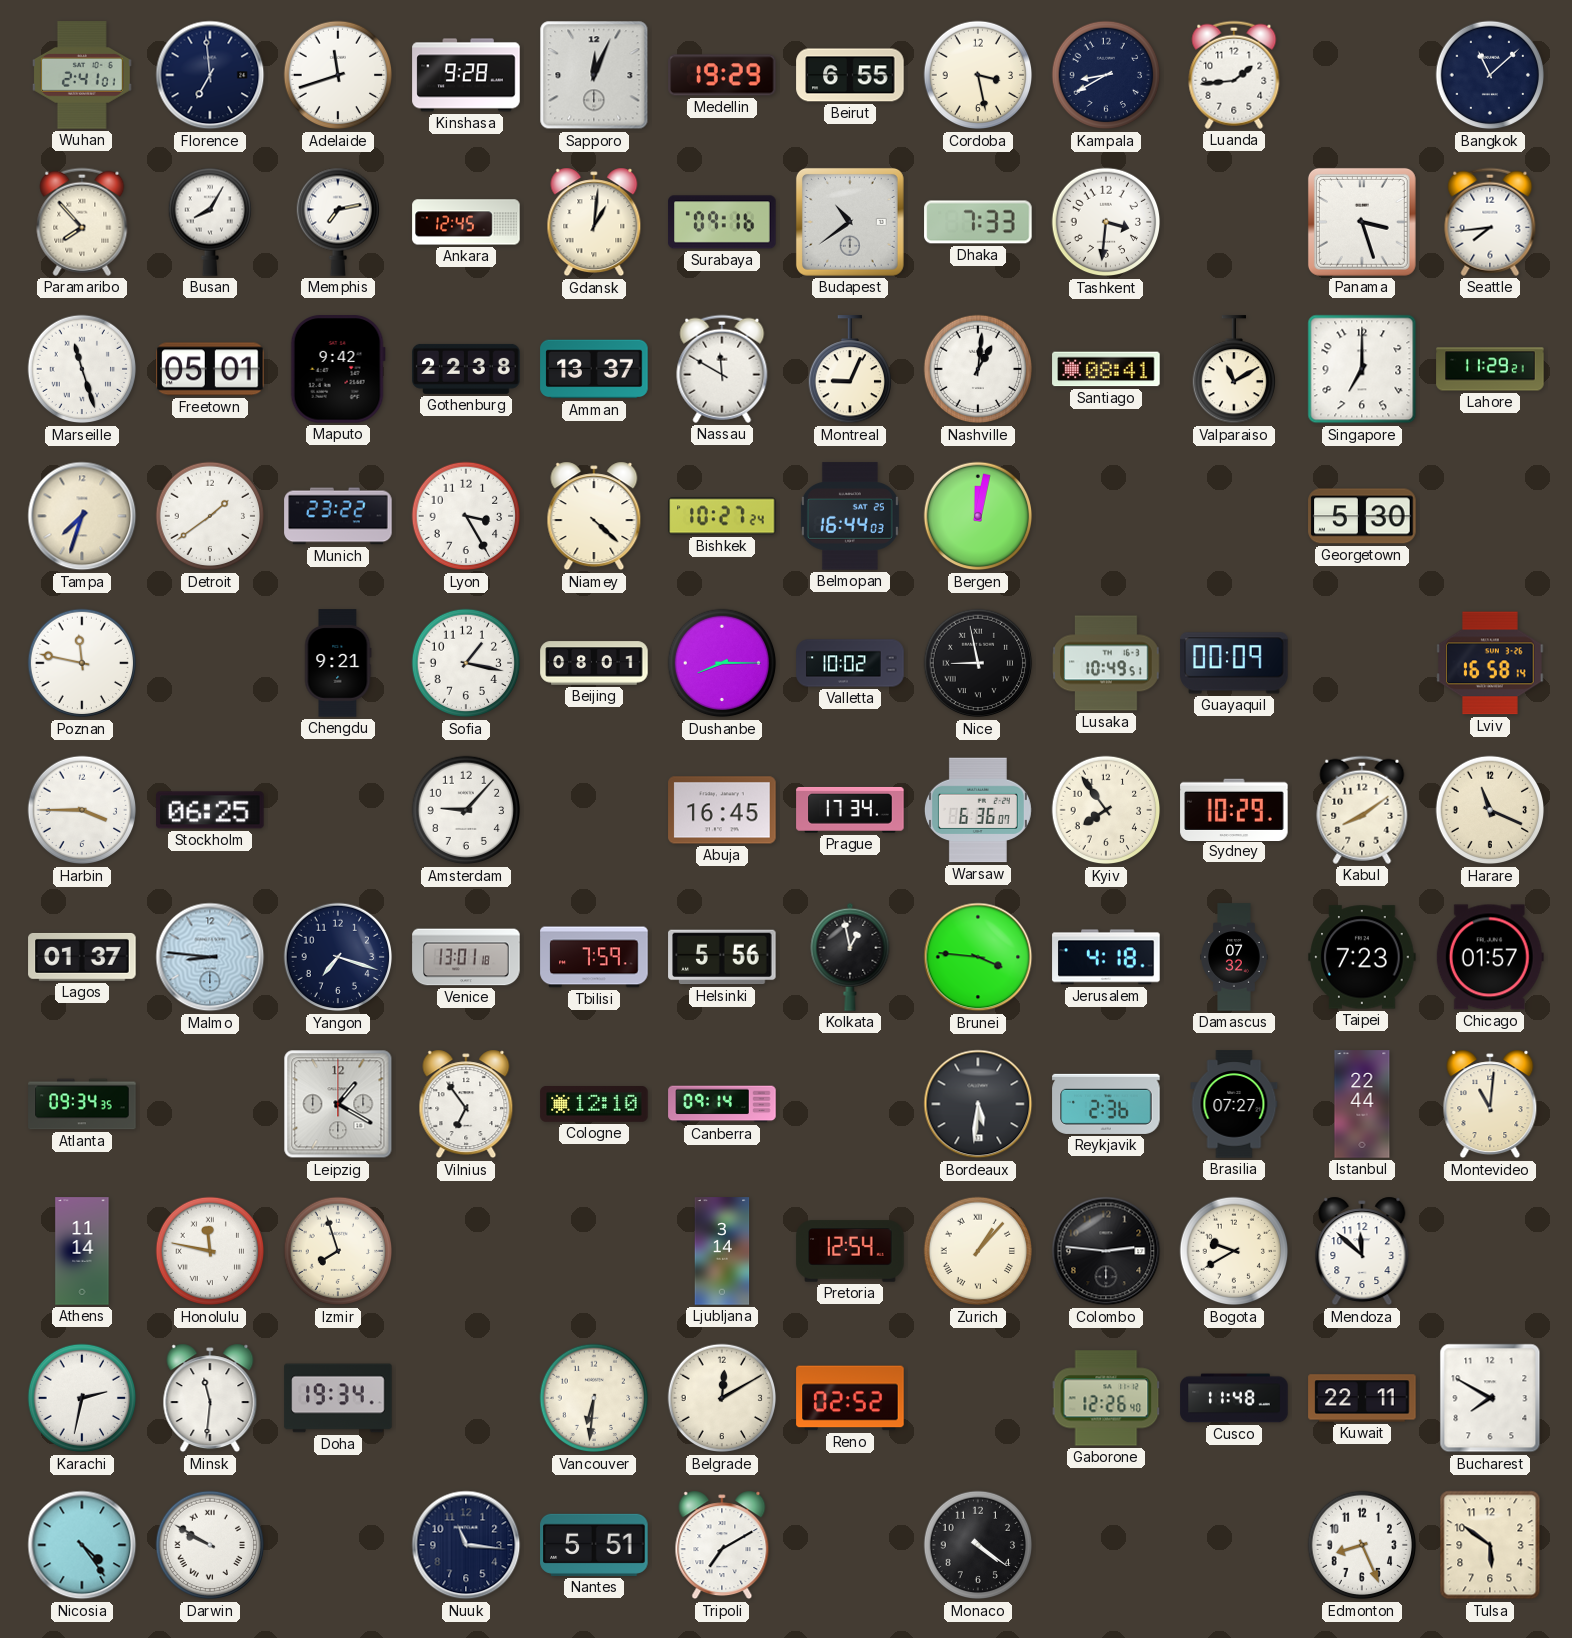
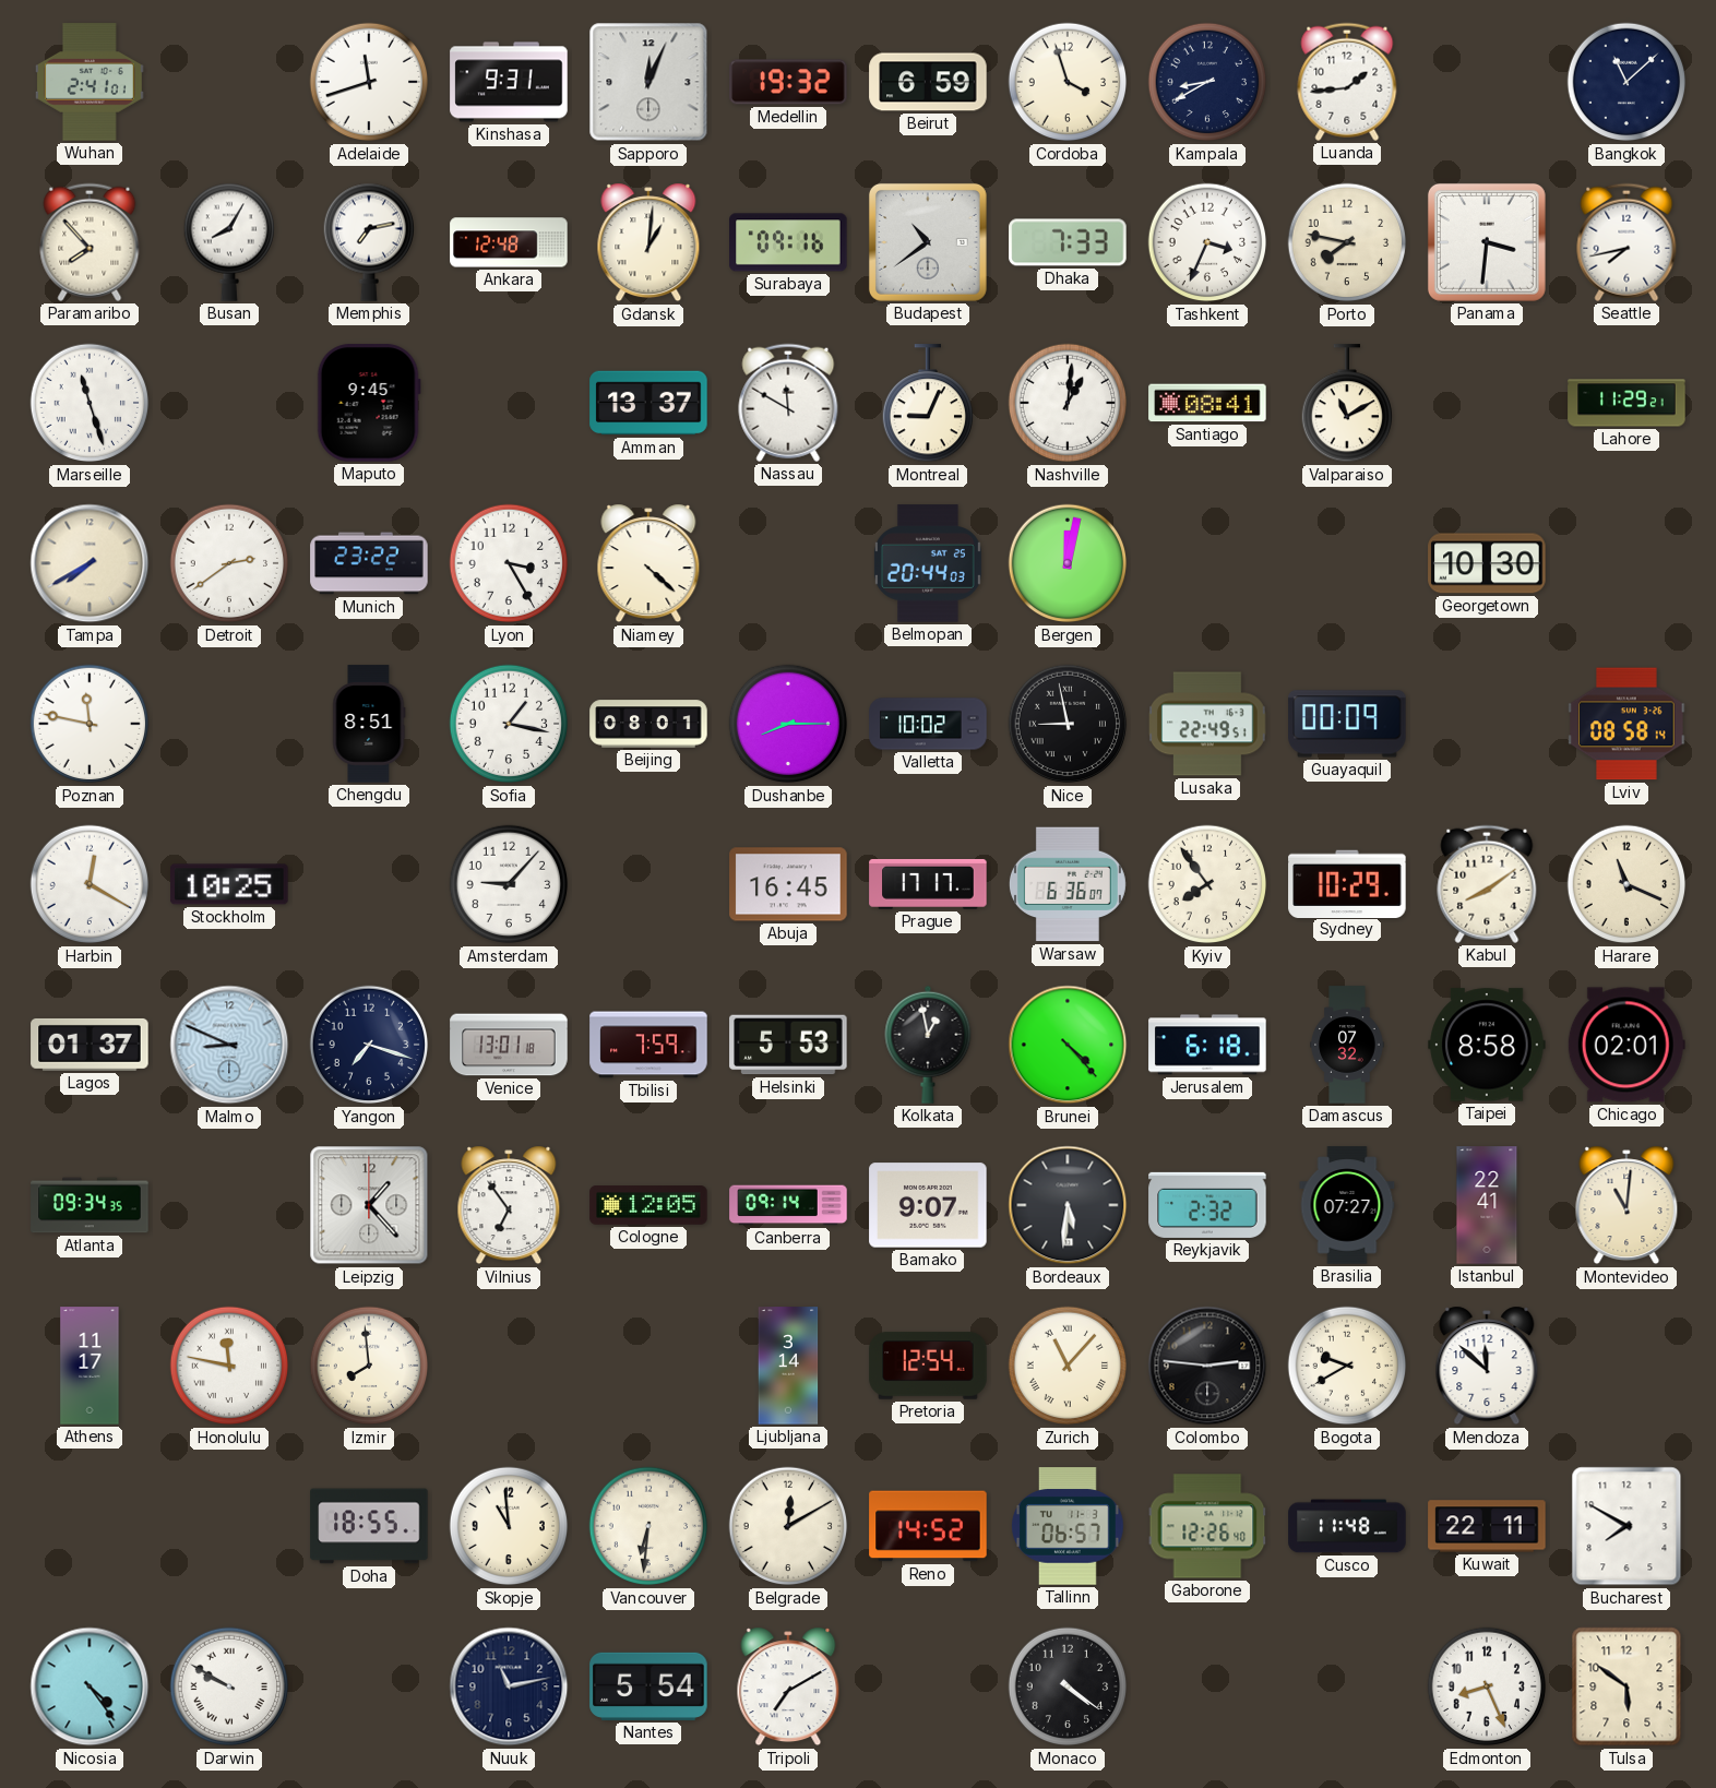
Florence: 6:59 -> none
Kinshasa: 9:28 -> 9:31
Medellin: 19:29 -> 19:32
Beirut: 6:55 -> 6:59
Cordoba: 3:28 -> 3:57
Ankara: 12:45 -> 12:48
Tashkent: 3:31 -> 3:34
Porto: none -> 7:47
Panama: 3:27 -> 3:31
Seattle: 7:44 -> 7:43
Freetown: 05:01 -> none
Maputo: 9:42 -> 9:45
Gothenburg: 22:38 -> none
Singapore: 7:00 -> none
Tampa: 7:33 -> 7:40
Detroit: 1:39 -> 2:39
Bishkek: 10:27 -> none
Belmopan: 16:44 -> 20:44
Georgetown: 5:30 -> 10:30
Chengdu: 9:21 -> 8:51
Lusaka: 10:49 -> 22:49
Lviv: 16:58 -> 08:58
Harbin: 3:45 -> 12:20
Stockholm: 06:25 -> 10:25
Prague: 17:34 -> 17:17
Malmo: 8:46 -> 8:49
Helsinki: 5:56 -> 5:53
Brunei: 3:46 -> 4:23
Jerusalem: 4:18 -> 6:18
Taipei: 7:23 -> 8:58
Chicago: 01:57 -> 02:01
Leipzig: 1:20 -> 1:23
Cologne: 12:10 -> 12:05
Bamako: none -> 9:07
Reykjavik: 2:36 -> 2:32
Istanbul: 22:44 -> 22:41
Athens: 11:14 -> 11:17
Izmir: 7:57 -> 7:59
Zurich: 1:07 -> 11:07
Karachi: 2:32 -> none
Minsk: 11:31 -> none
Doha: 19:34 -> 18:55
Skopje: none -> 10:59
Reno: 02:52 -> 14:52
Tallinn: none -> 06:57
Nuuk: 11:16 -> 11:13
Nantes: 5:51 -> 5:54
